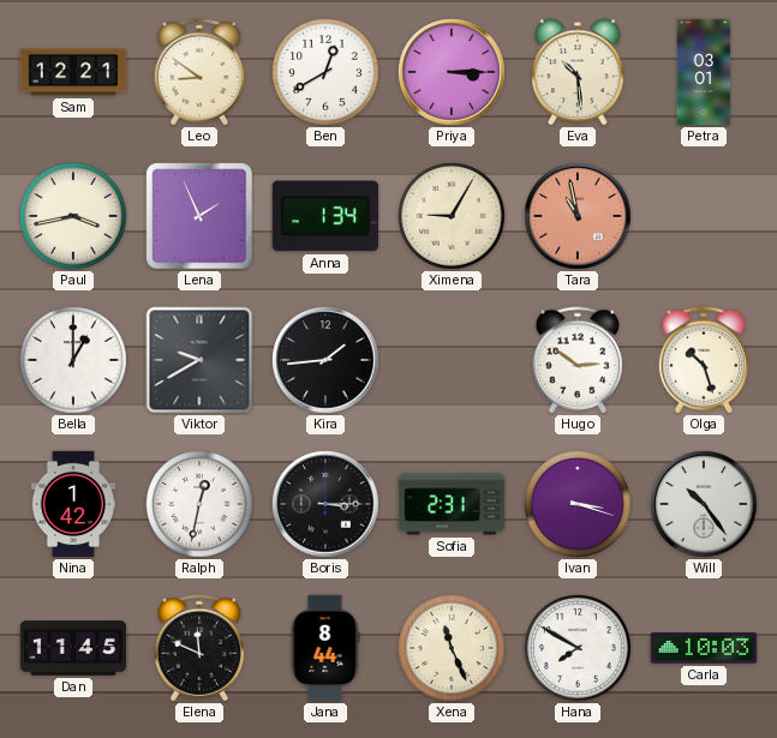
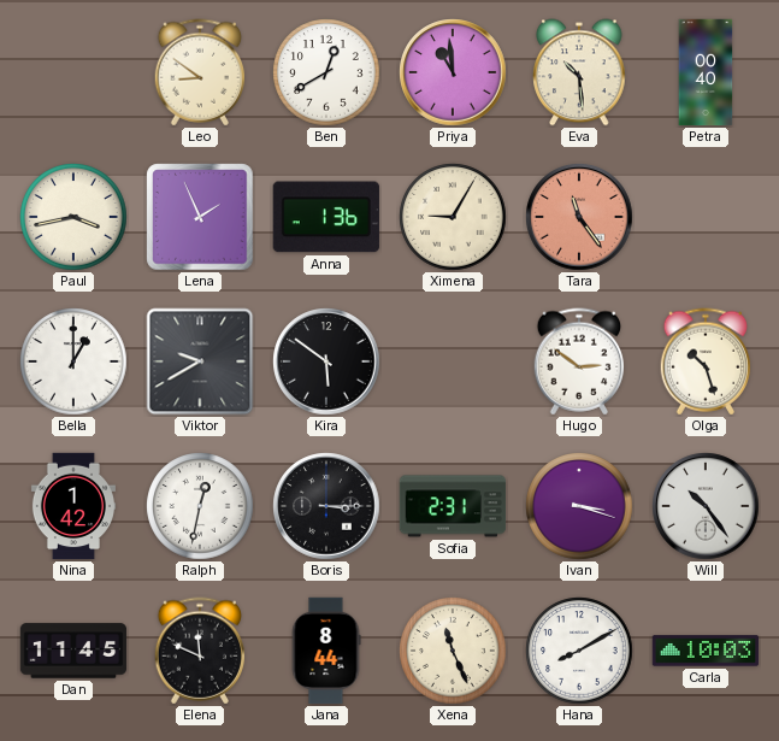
Sam: 12:21 -> none
Priya: 3:15 -> 10:59
Petra: 03:01 -> 00:40
Anna: 1:34 -> 1:36
Tara: 10:58 -> 11:24
Kira: 1:44 -> 5:51
Hana: 7:50 -> 8:10
